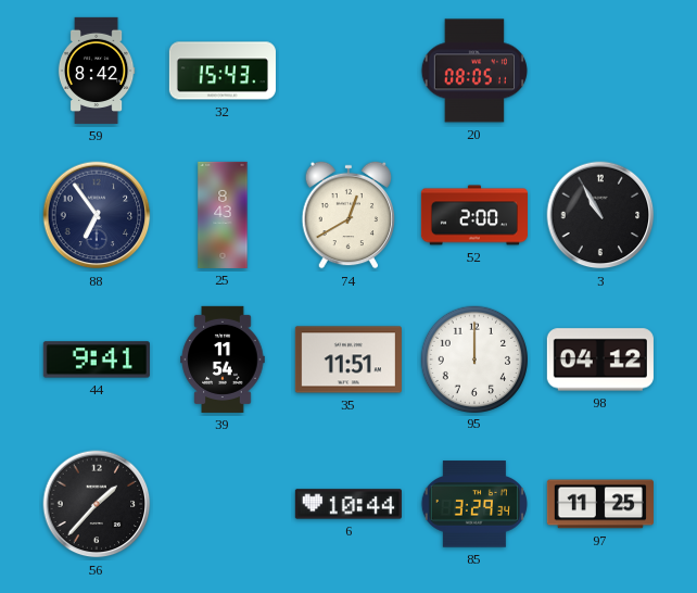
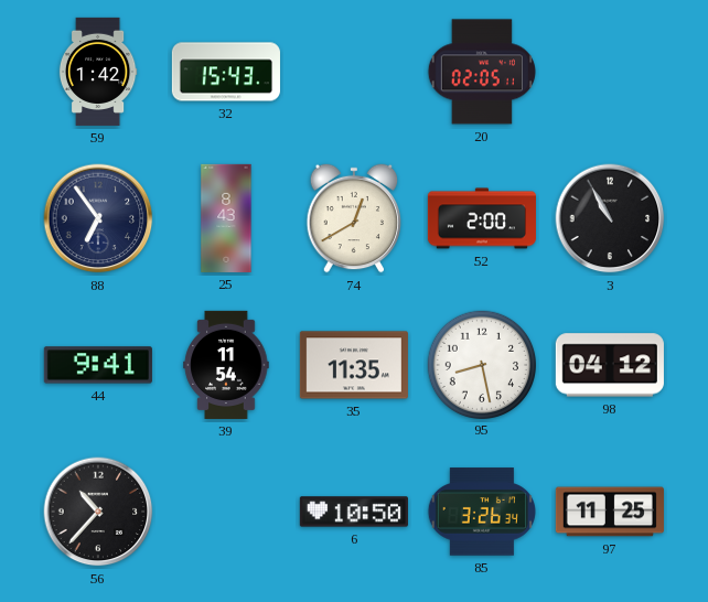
59: 8:42 -> 1:42
20: 08:05 -> 02:05
35: 11:51 -> 11:35
95: 12:00 -> 8:28
56: 1:37 -> 10:37
6: 10:44 -> 10:50
85: 3:29 -> 3:26
